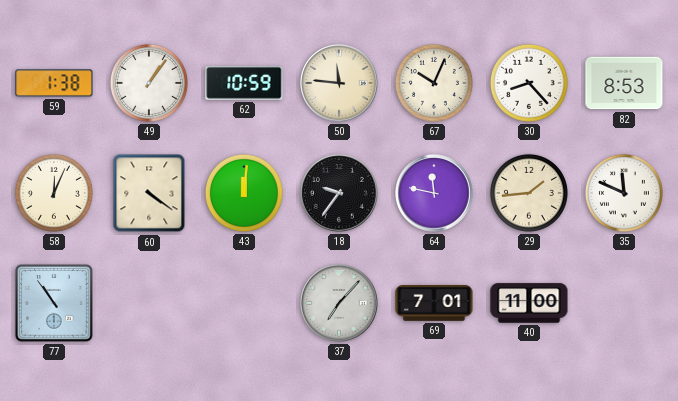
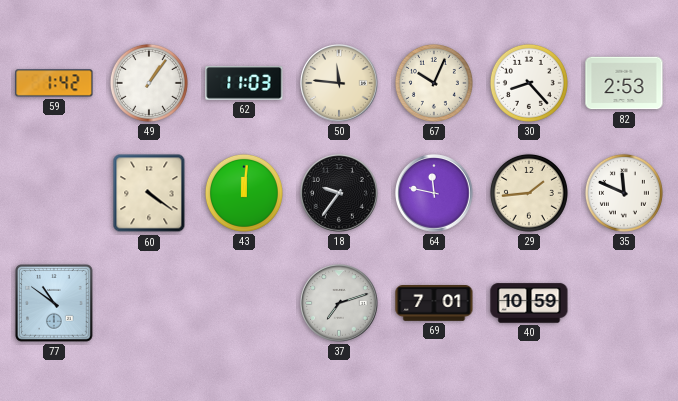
59: 1:38 -> 1:42
62: 10:59 -> 11:03
82: 8:53 -> 2:53
58: 12:04 -> none
77: 10:54 -> 10:51
37: 7:07 -> 7:12
40: 11:00 -> 10:59
